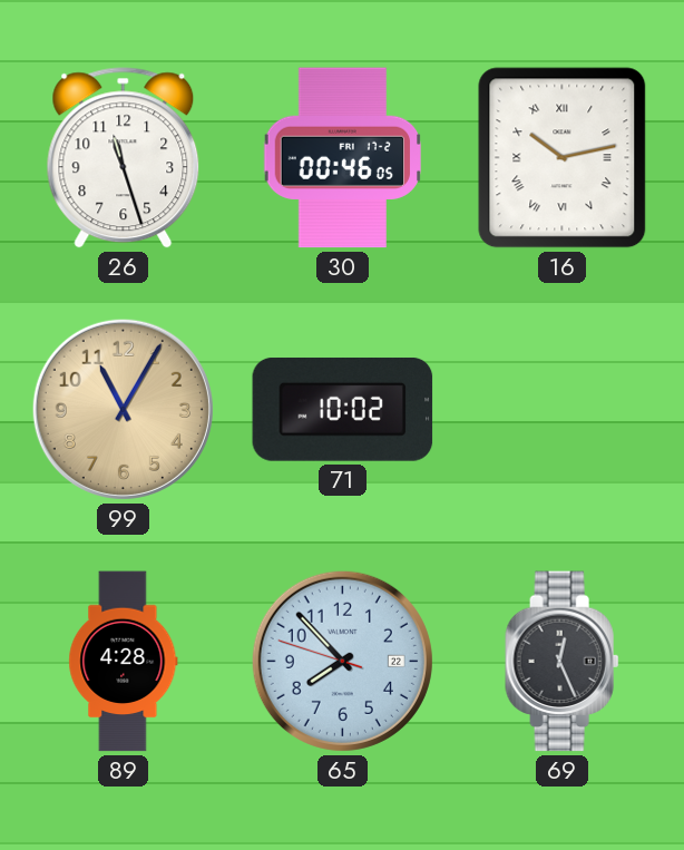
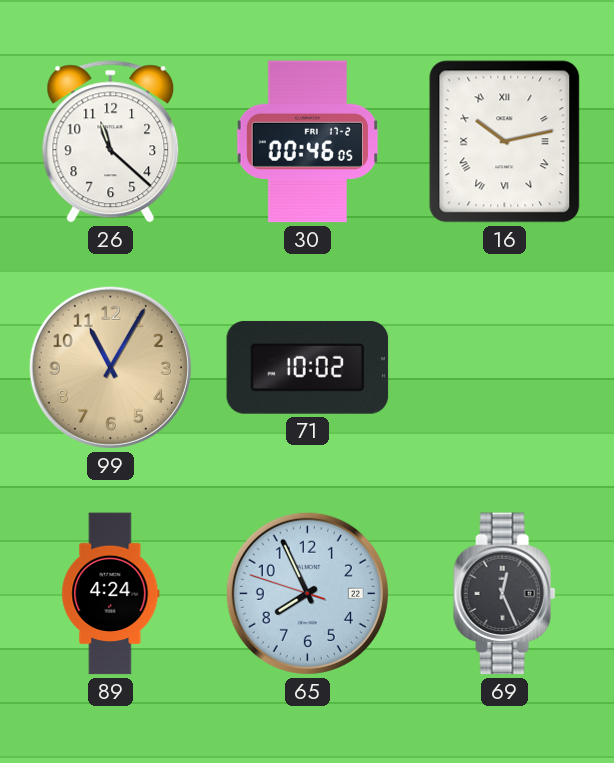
26: 11:27 -> 11:22
89: 4:28 -> 4:24
65: 7:52 -> 7:55
